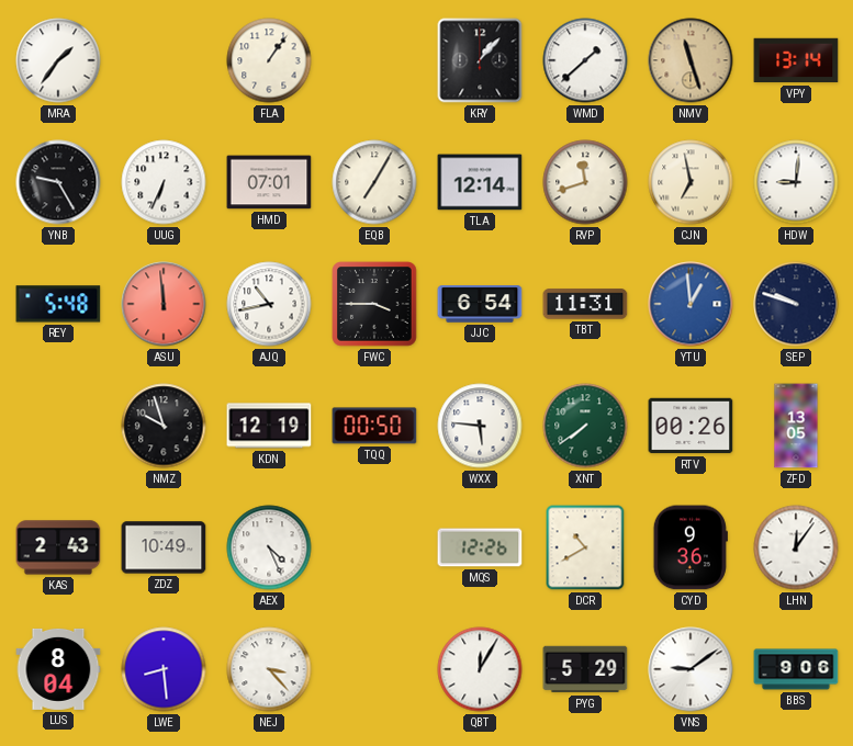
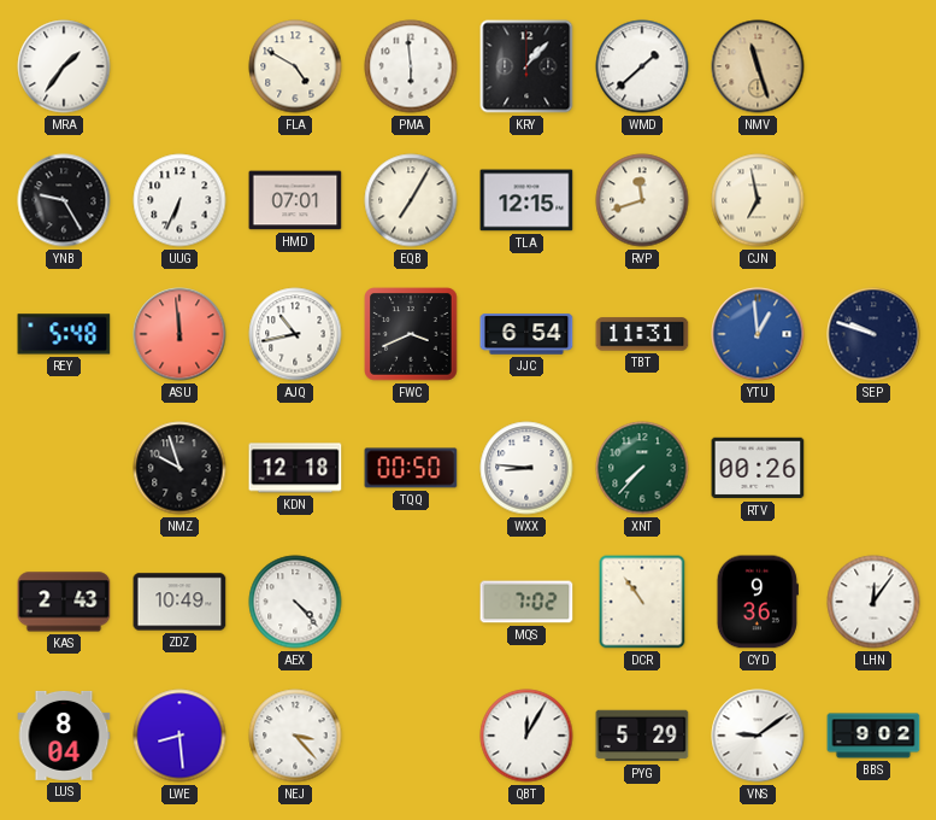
FLA: 1:06 -> 4:50
PMA: none -> 5:59
VPY: 13:14 -> none
TLA: 12:14 -> 12:15
HDW: 9:01 -> none
FWC: 3:45 -> 3:41
KDN: 12:19 -> 12:18
WXX: 5:46 -> 8:46
XNT: 7:39 -> 7:37
ZFD: 13:05 -> none
AEX: 4:26 -> 4:23
MQS: 12:26 -> 7:02
DCR: 10:40 -> 10:54
BBS: 9:06 -> 9:02
